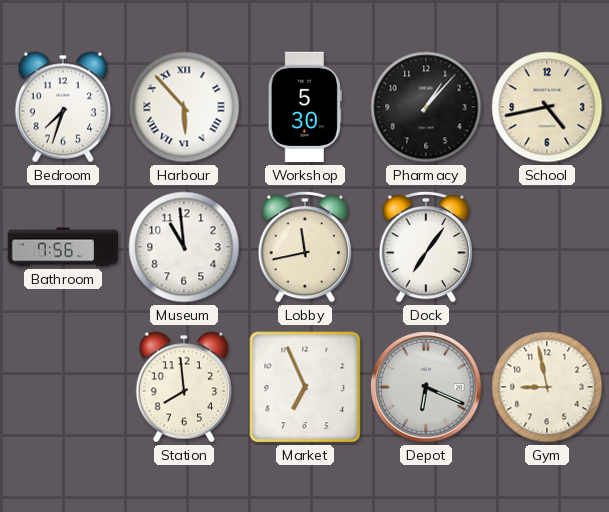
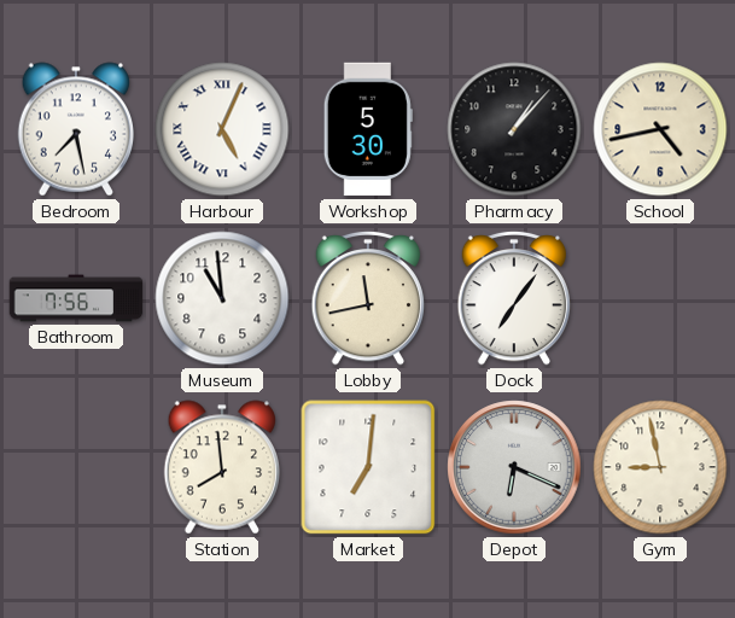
Bedroom: 7:33 -> 7:28
Harbour: 5:53 -> 5:04
Market: 6:56 -> 7:01
